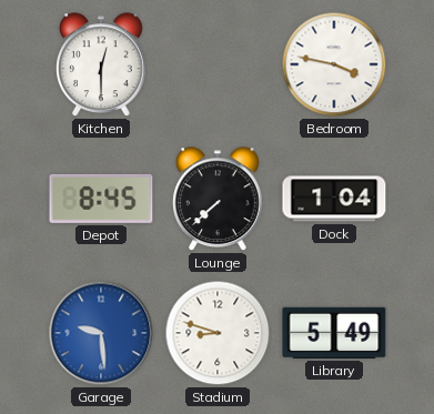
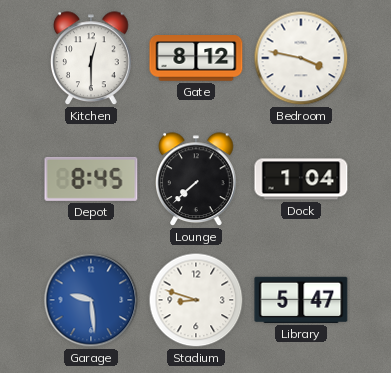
Gate: none -> 8:12
Library: 5:49 -> 5:47
